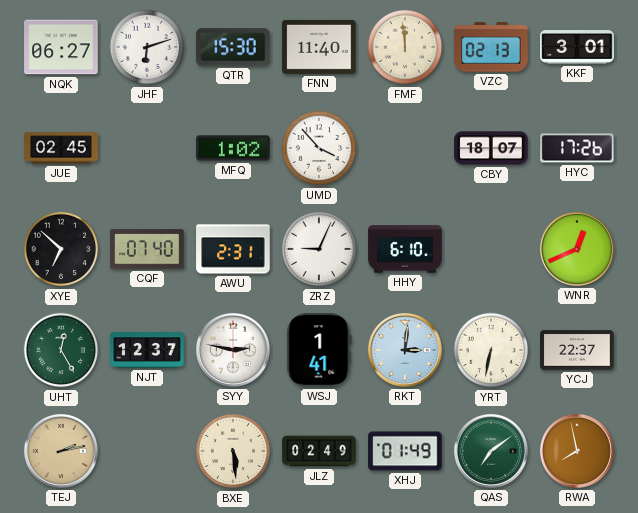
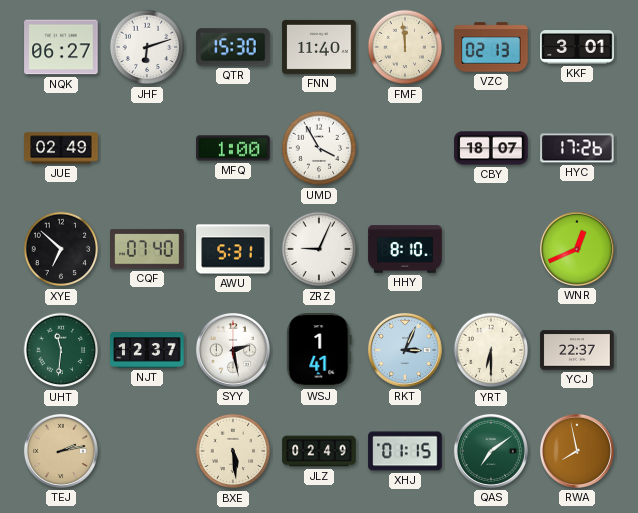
JUE: 02:45 -> 02:49
MFQ: 1:02 -> 1:00
UMD: 3:53 -> 3:55
AWU: 2:31 -> 5:31
HHY: 6:10 -> 8:10
UHT: 12:25 -> 11:31
SYY: 2:47 -> 2:28
RKT: 3:01 -> 3:04
YRT: 6:32 -> 6:30
XHJ: 01:49 -> 01:15
